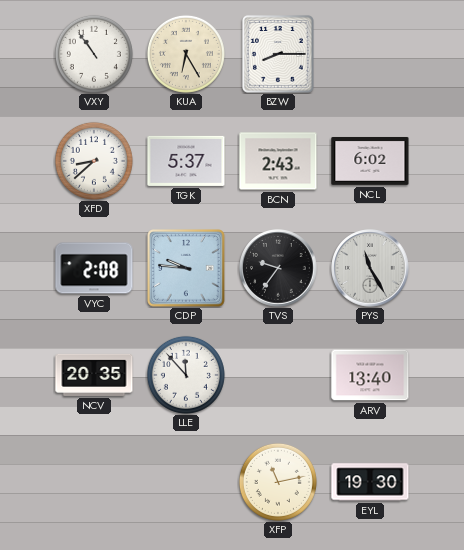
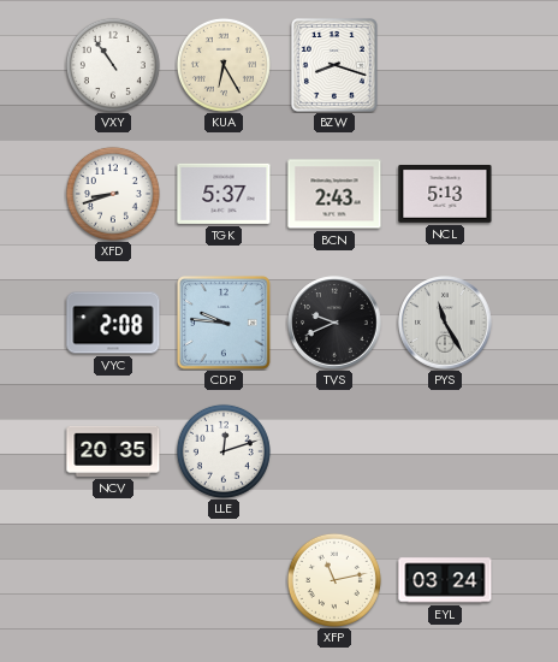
BZW: 8:15 -> 8:18
XFD: 8:38 -> 8:42
NCL: 6:02 -> 5:13
TVS: 9:36 -> 9:41
LLE: 11:53 -> 12:12
ARV: 13:40 -> none
EYL: 19:30 -> 03:24
